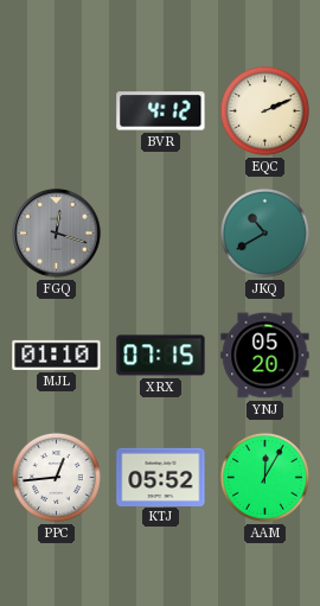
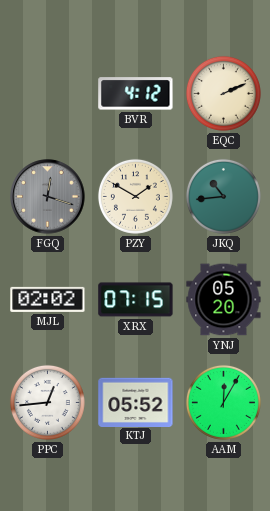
PZY: none -> 1:50
JKQ: 10:40 -> 10:44
MJL: 01:10 -> 02:02
